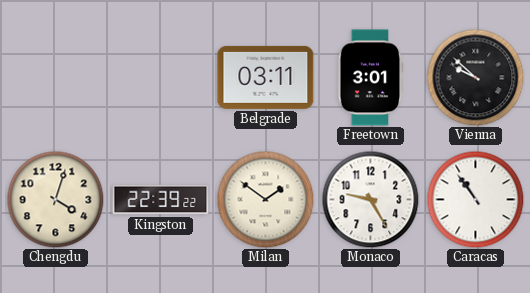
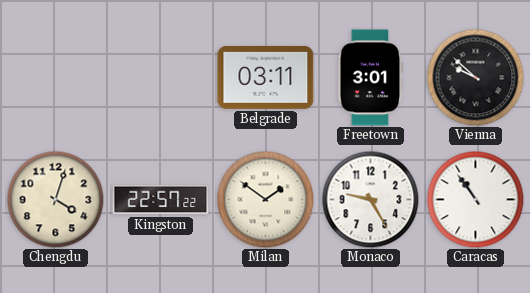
Kingston: 22:39 -> 22:57
